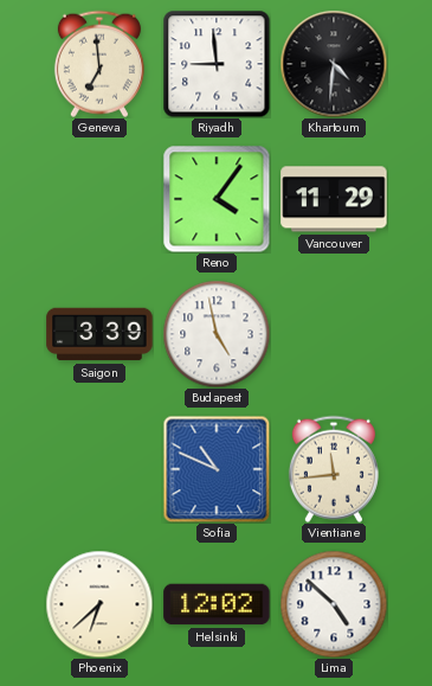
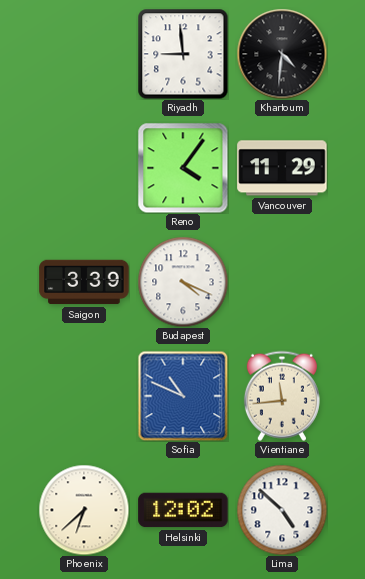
Geneva: 6:59 -> none
Budapest: 4:58 -> 4:19
